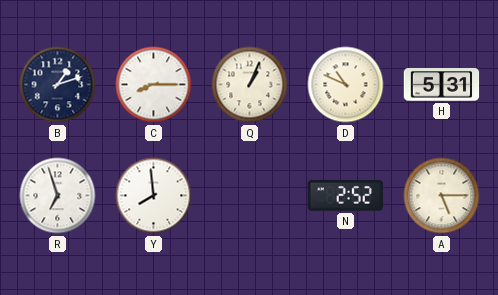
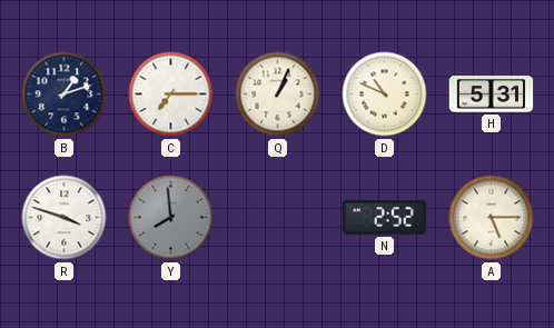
C: 8:15 -> 7:15
R: 6:57 -> 3:48
Y dial: white -> grey
